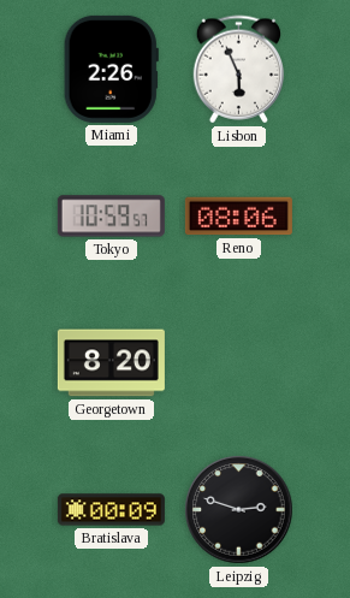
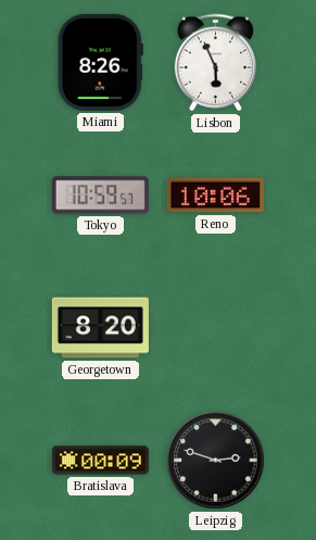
Miami: 2:26 -> 8:26
Reno: 08:06 -> 10:06
